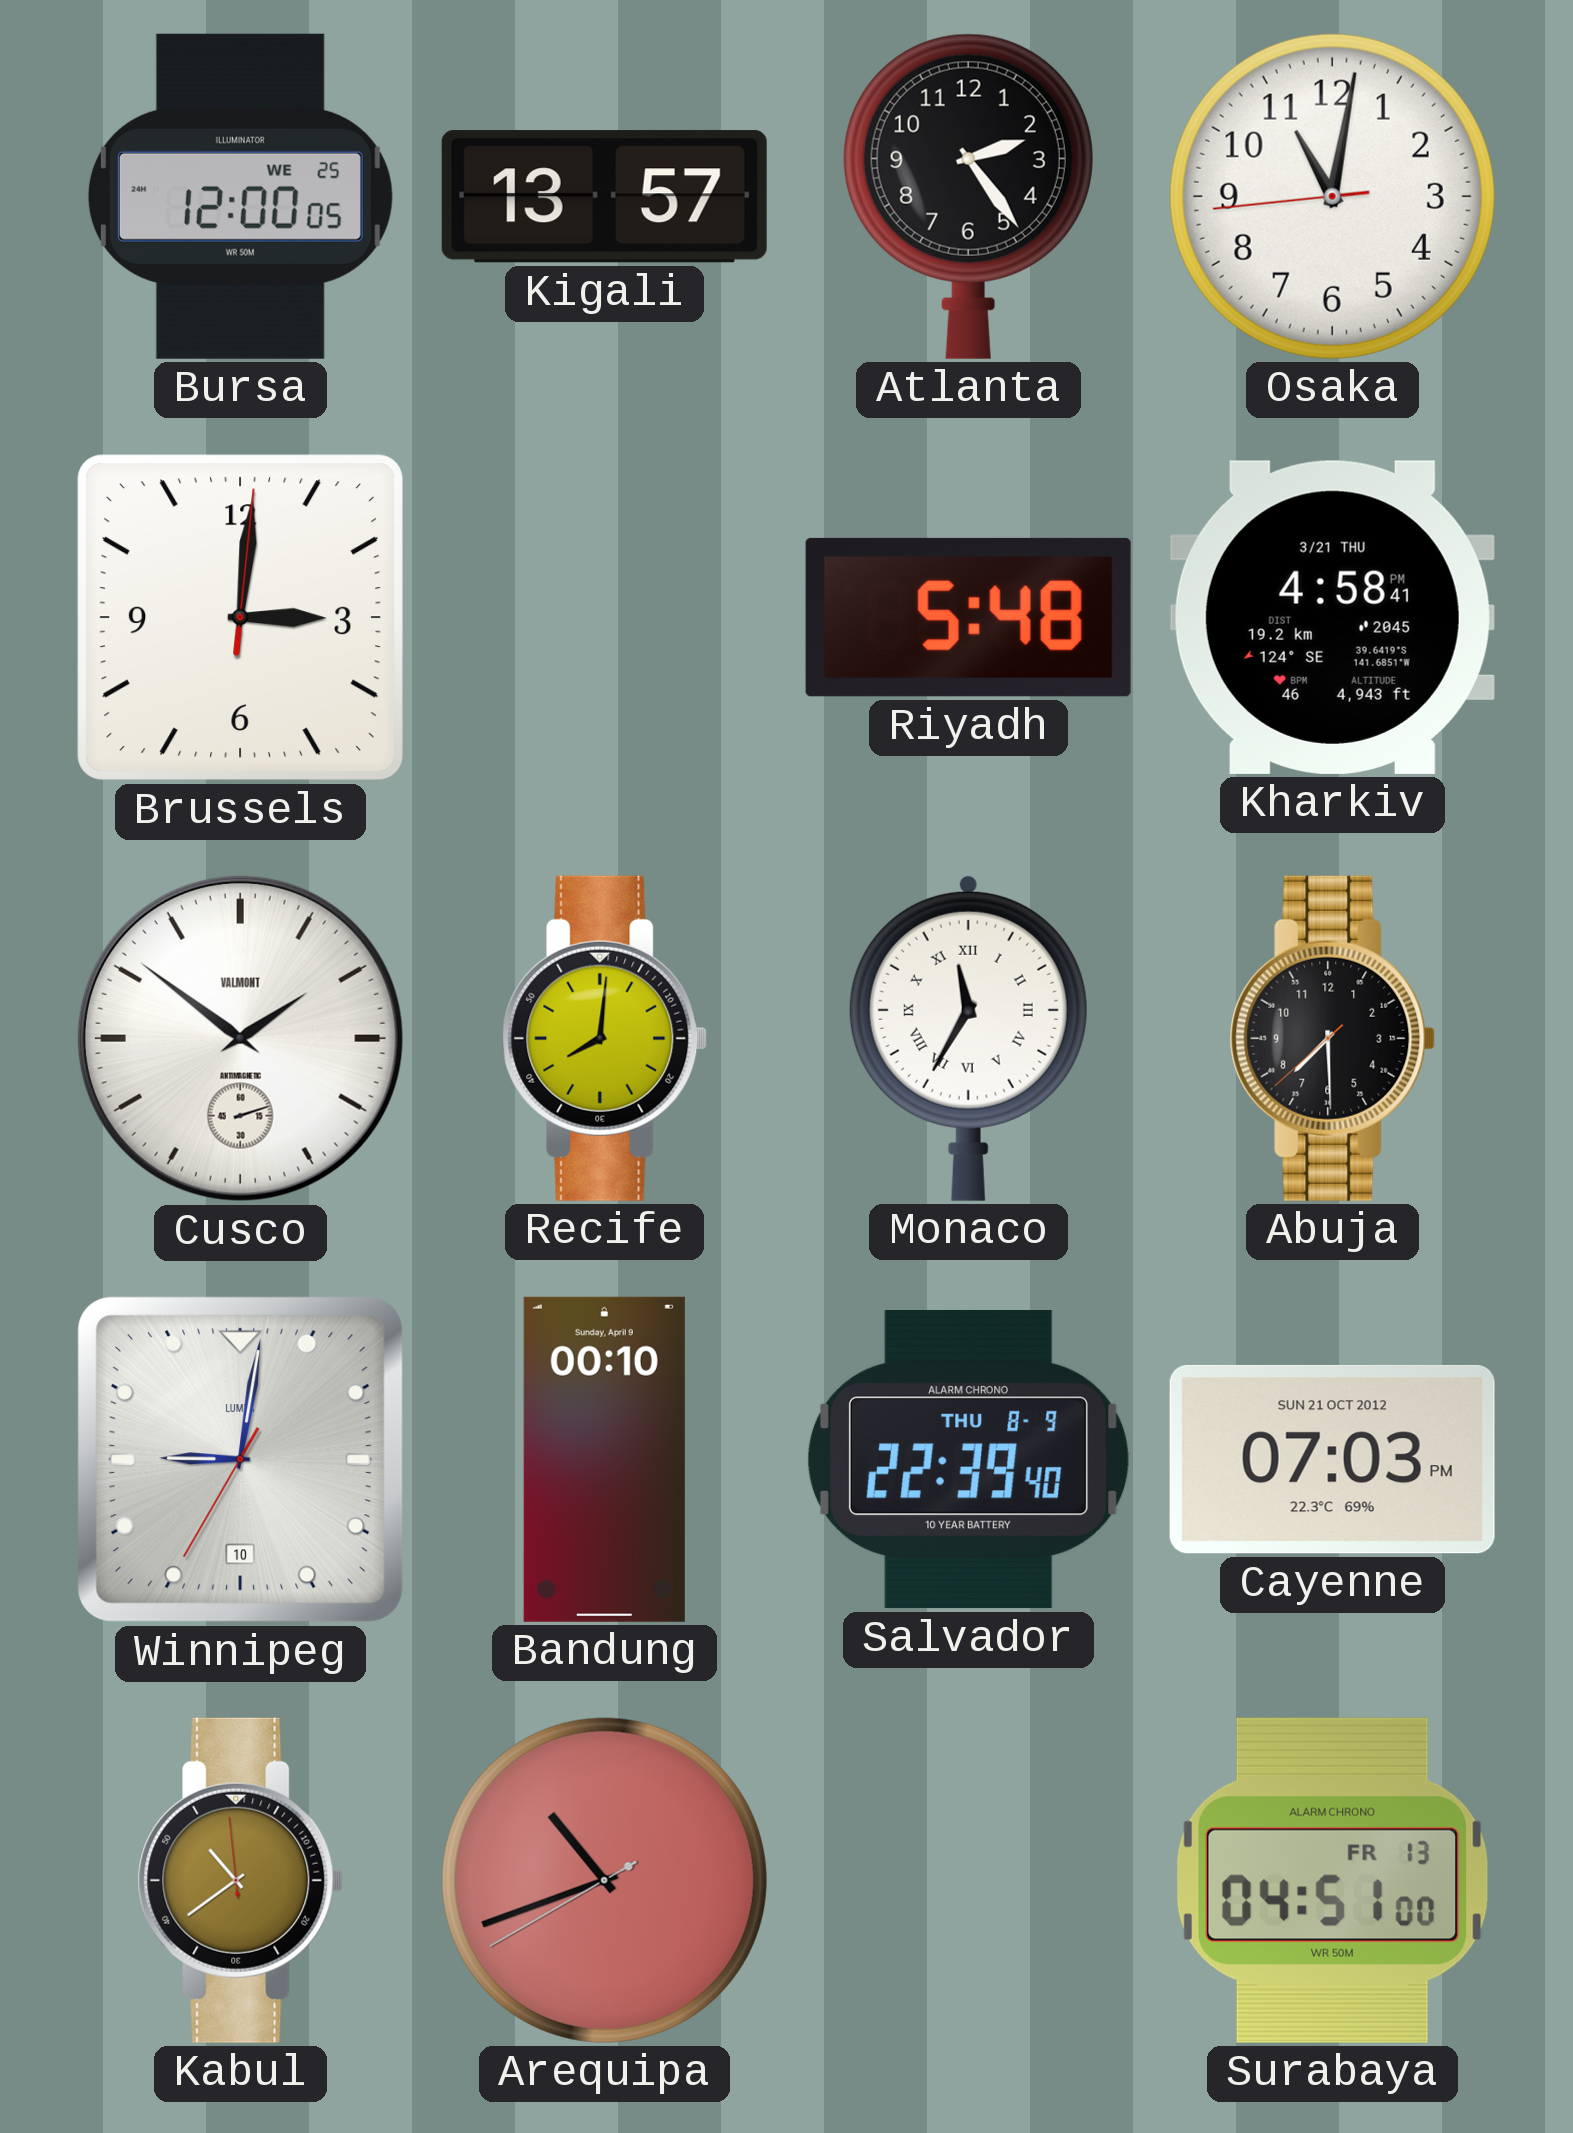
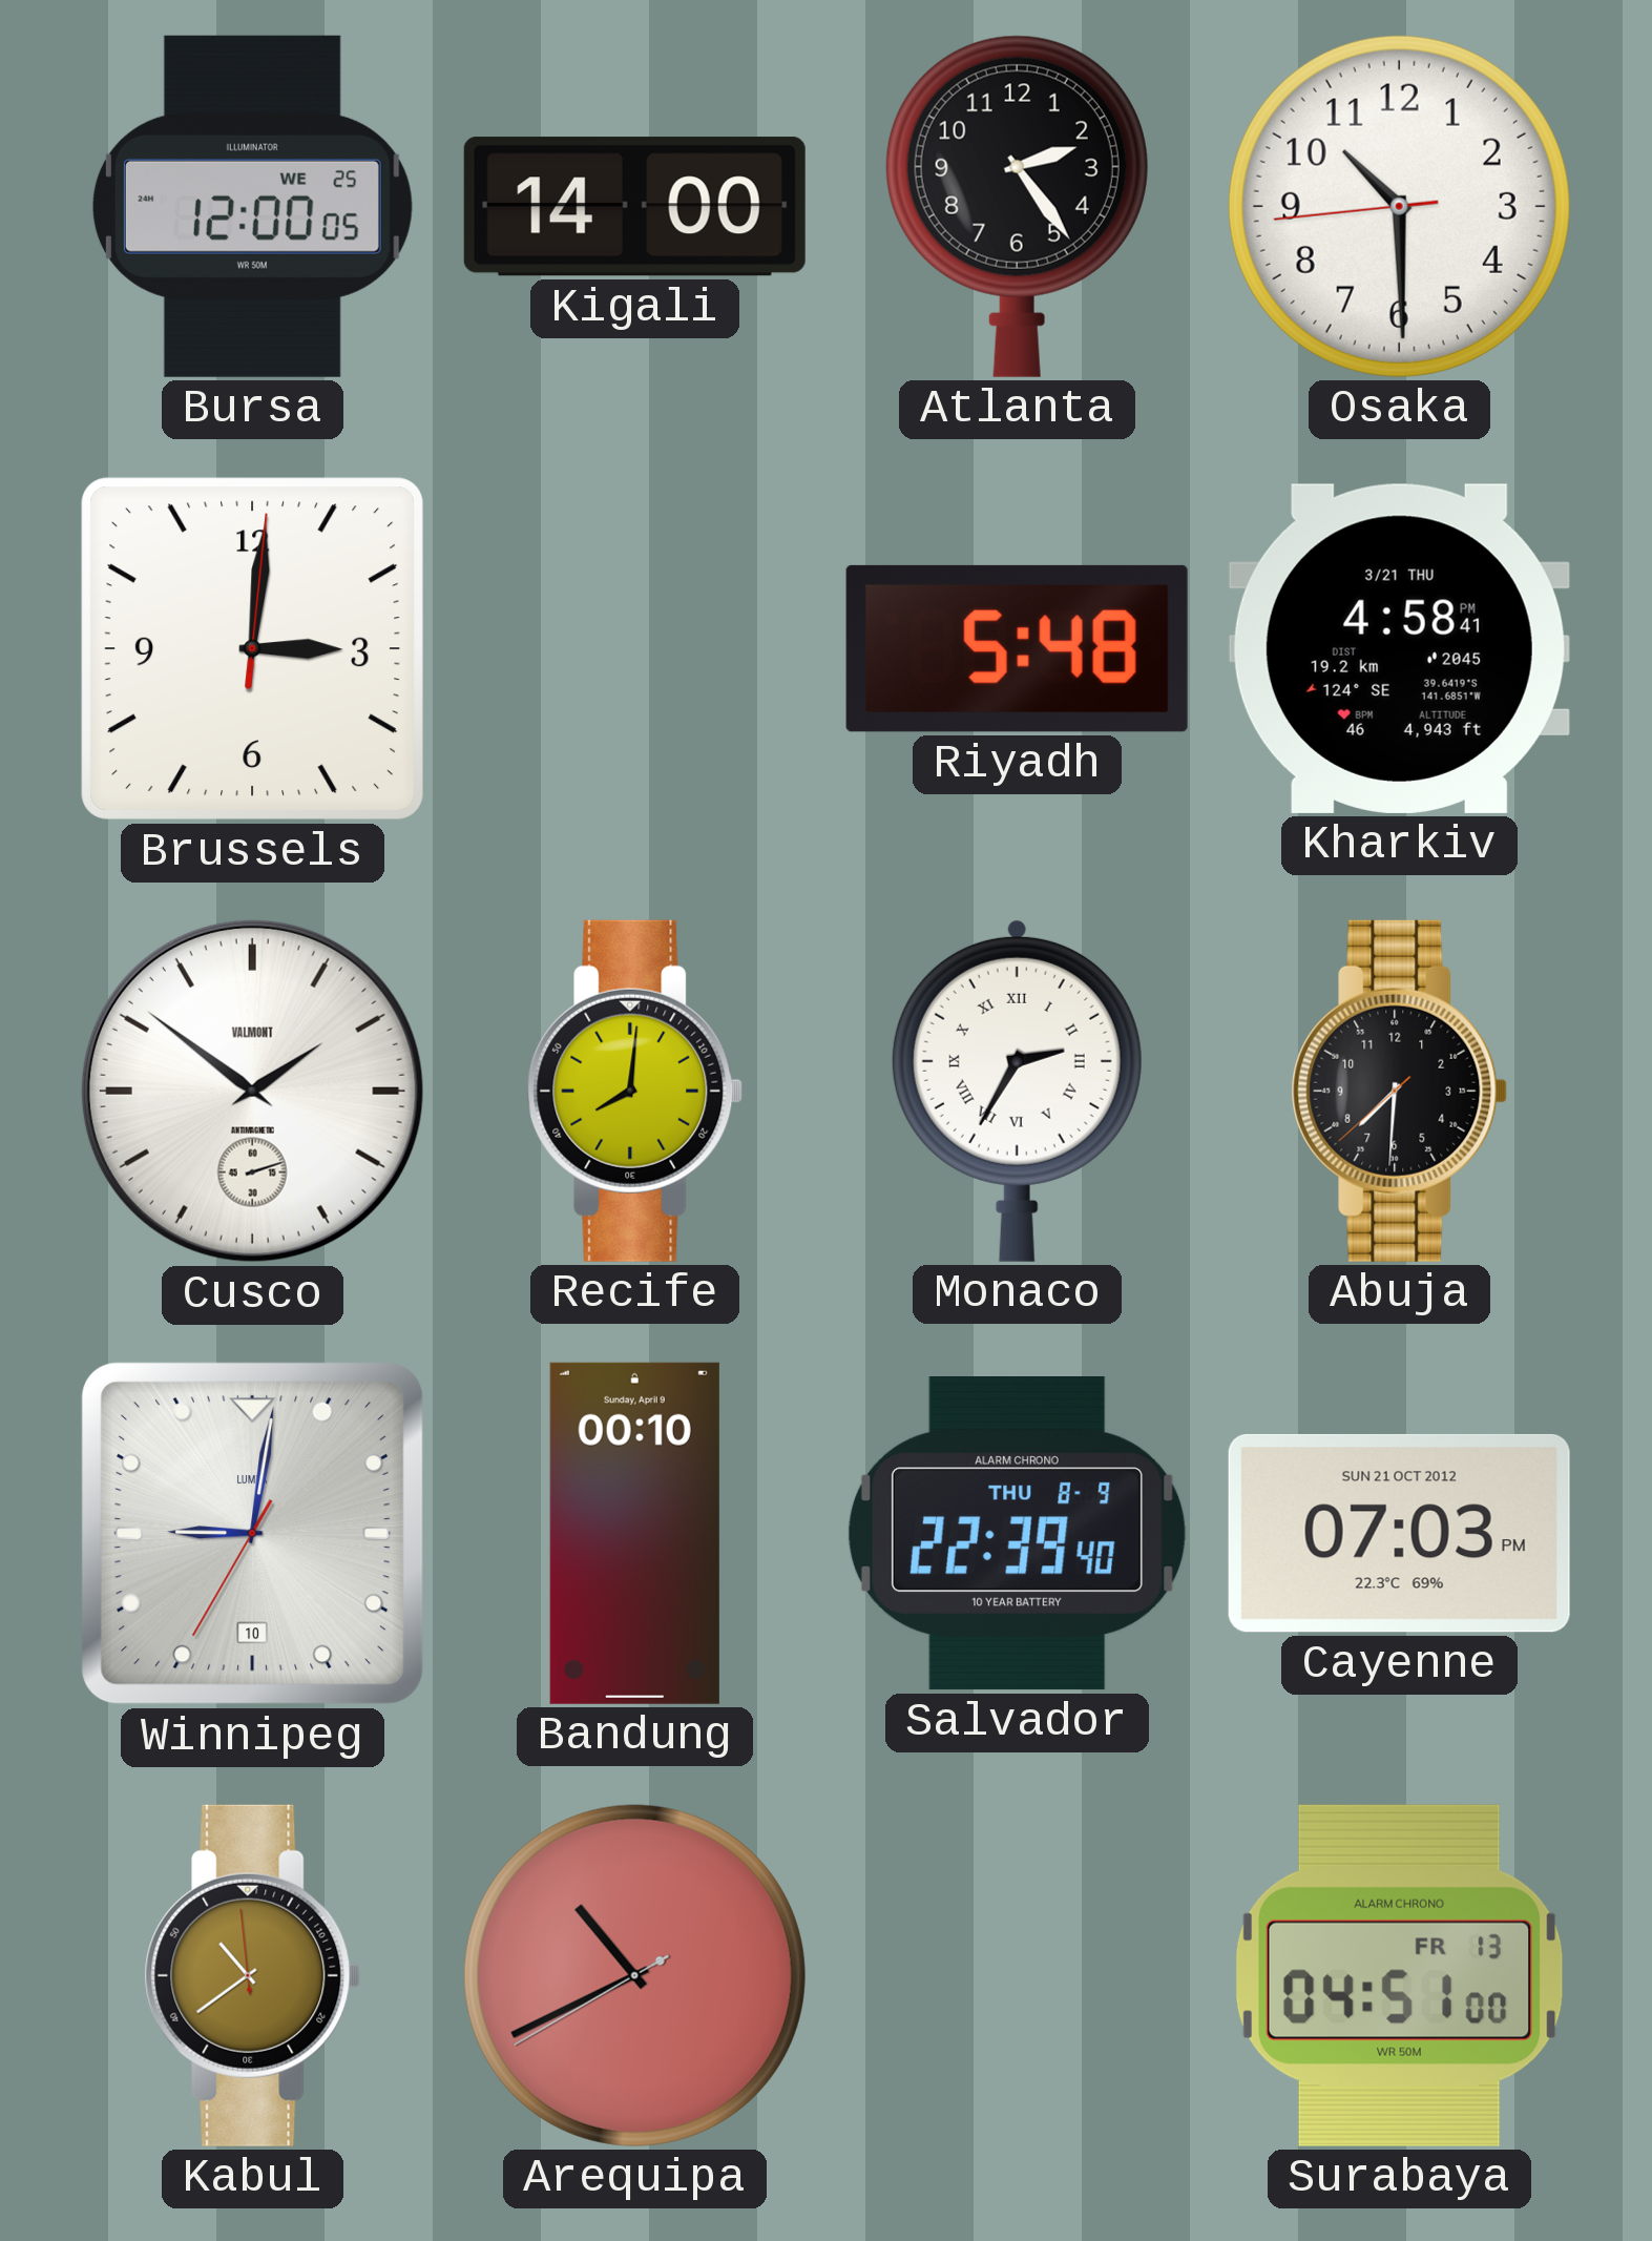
Kigali: 13:57 -> 14:00
Osaka: 11:01 -> 10:29
Monaco: 11:35 -> 2:35
Abuja: 7:29 -> 7:30
Arequipa: 10:41 -> 10:40
